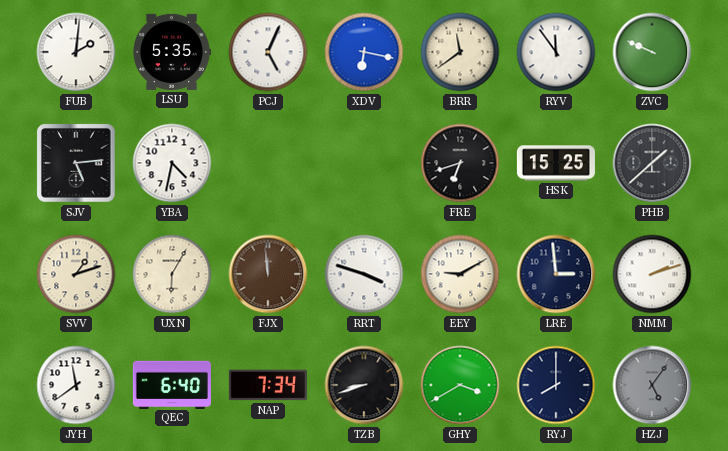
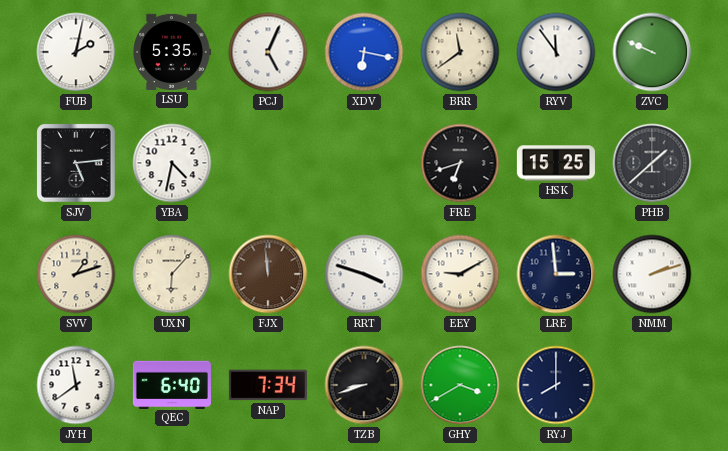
FUB: 2:01 -> 2:02
UXN: 6:05 -> 6:07
HZJ: 5:06 -> none
